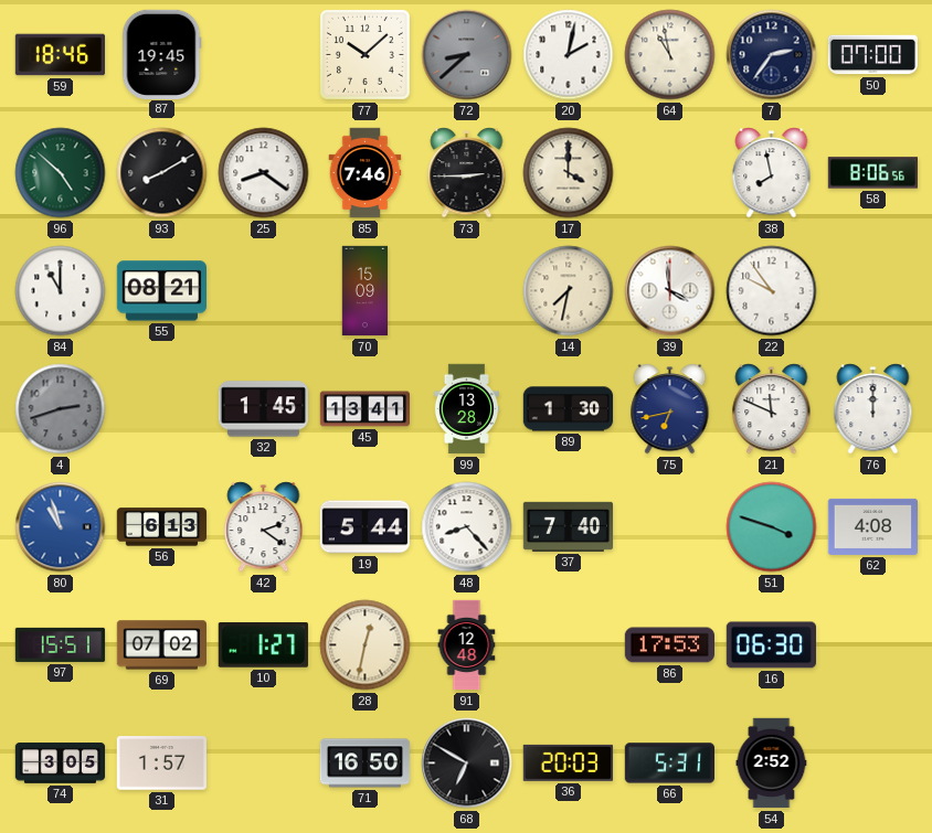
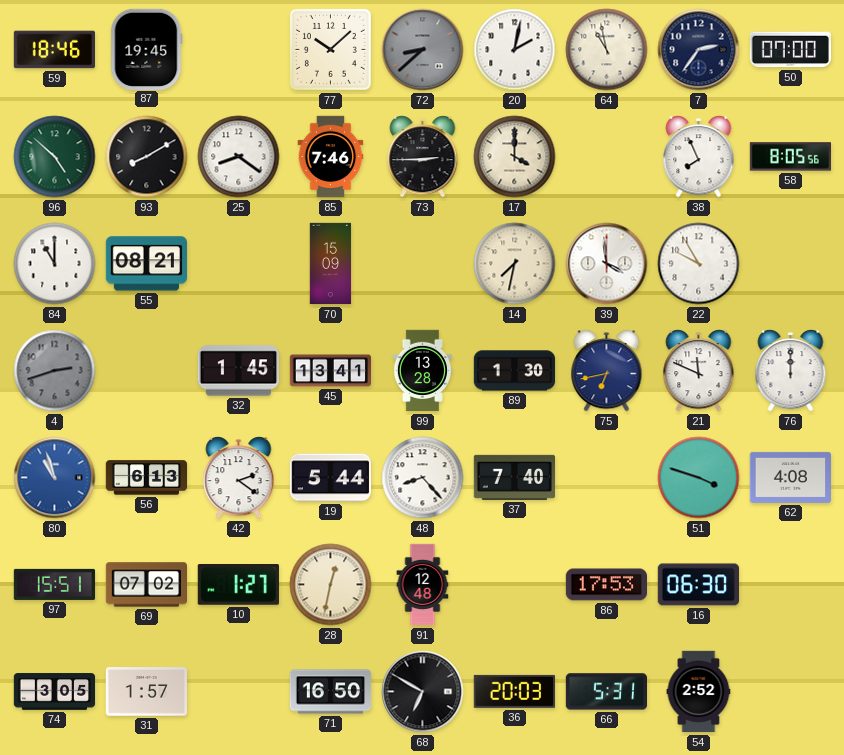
38: 7:58 -> 7:56
58: 8:06 -> 8:05
22: 9:54 -> 9:55
